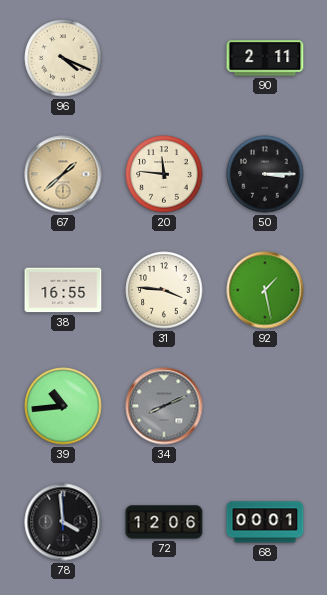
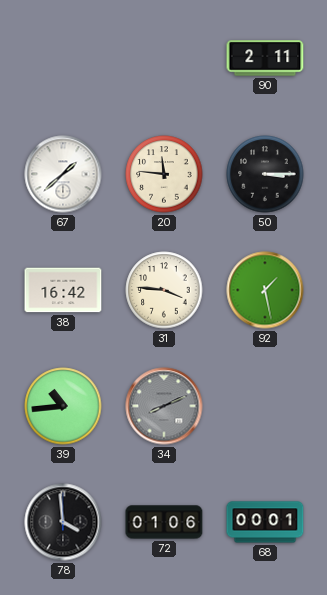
96: 4:19 -> none
67 dial: champagne -> white
38: 16:55 -> 16:42
72: 12:06 -> 01:06
